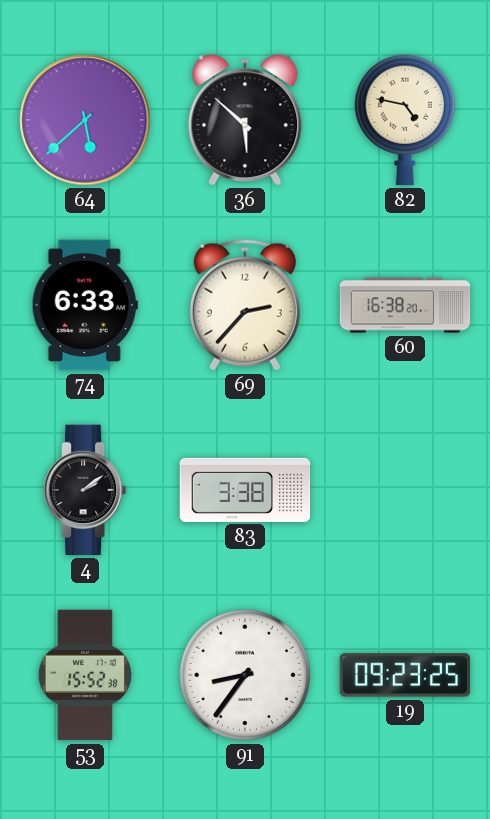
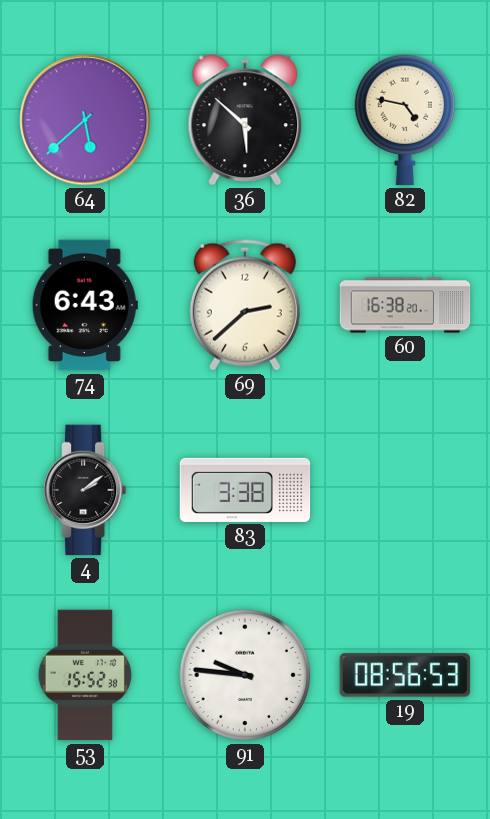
74: 6:33 -> 6:43
69: 2:37 -> 2:38
91: 8:36 -> 9:46
19: 09:23 -> 08:56
